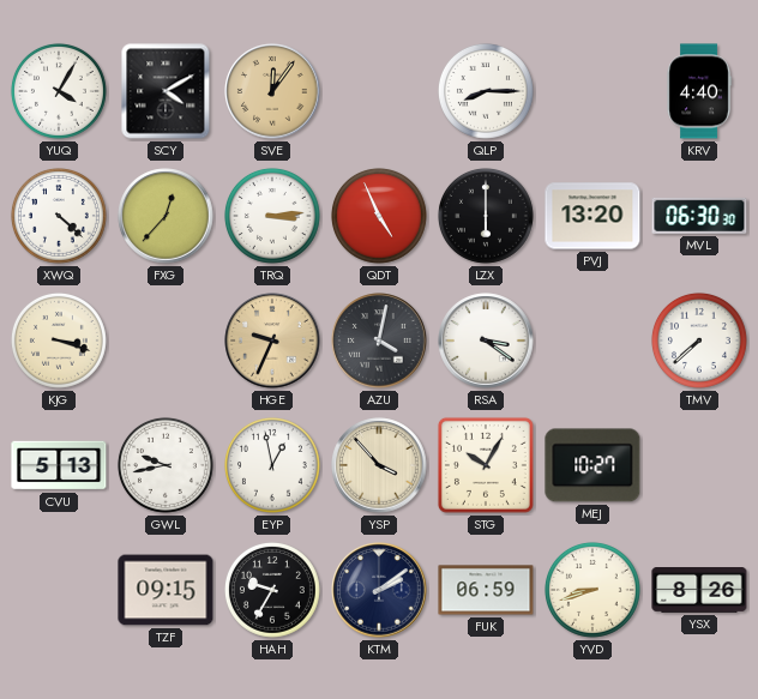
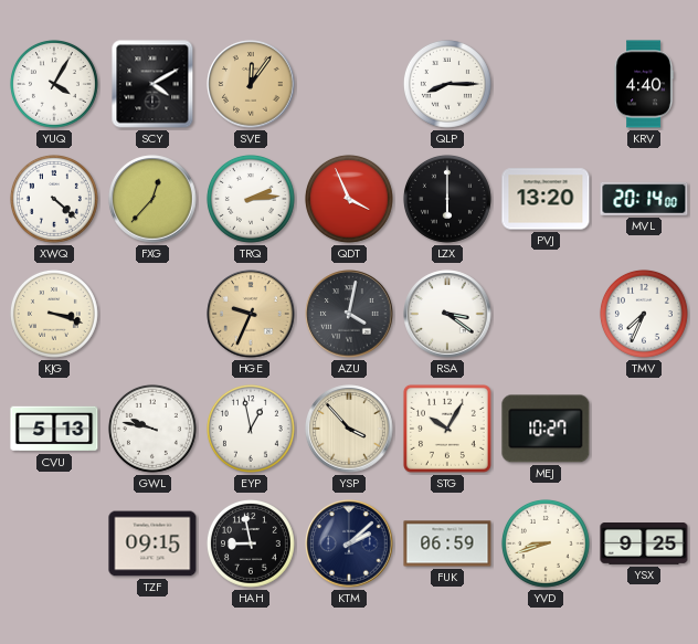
TRQ: 3:14 -> 2:14
QDT: 4:56 -> 3:56
MVL: 06:30 -> 20:14
TMV: 7:38 -> 7:34
GWL: 9:43 -> 9:47
HAH: 9:35 -> 8:58
KTM: 2:09 -> 2:08
YSX: 8:26 -> 9:25
